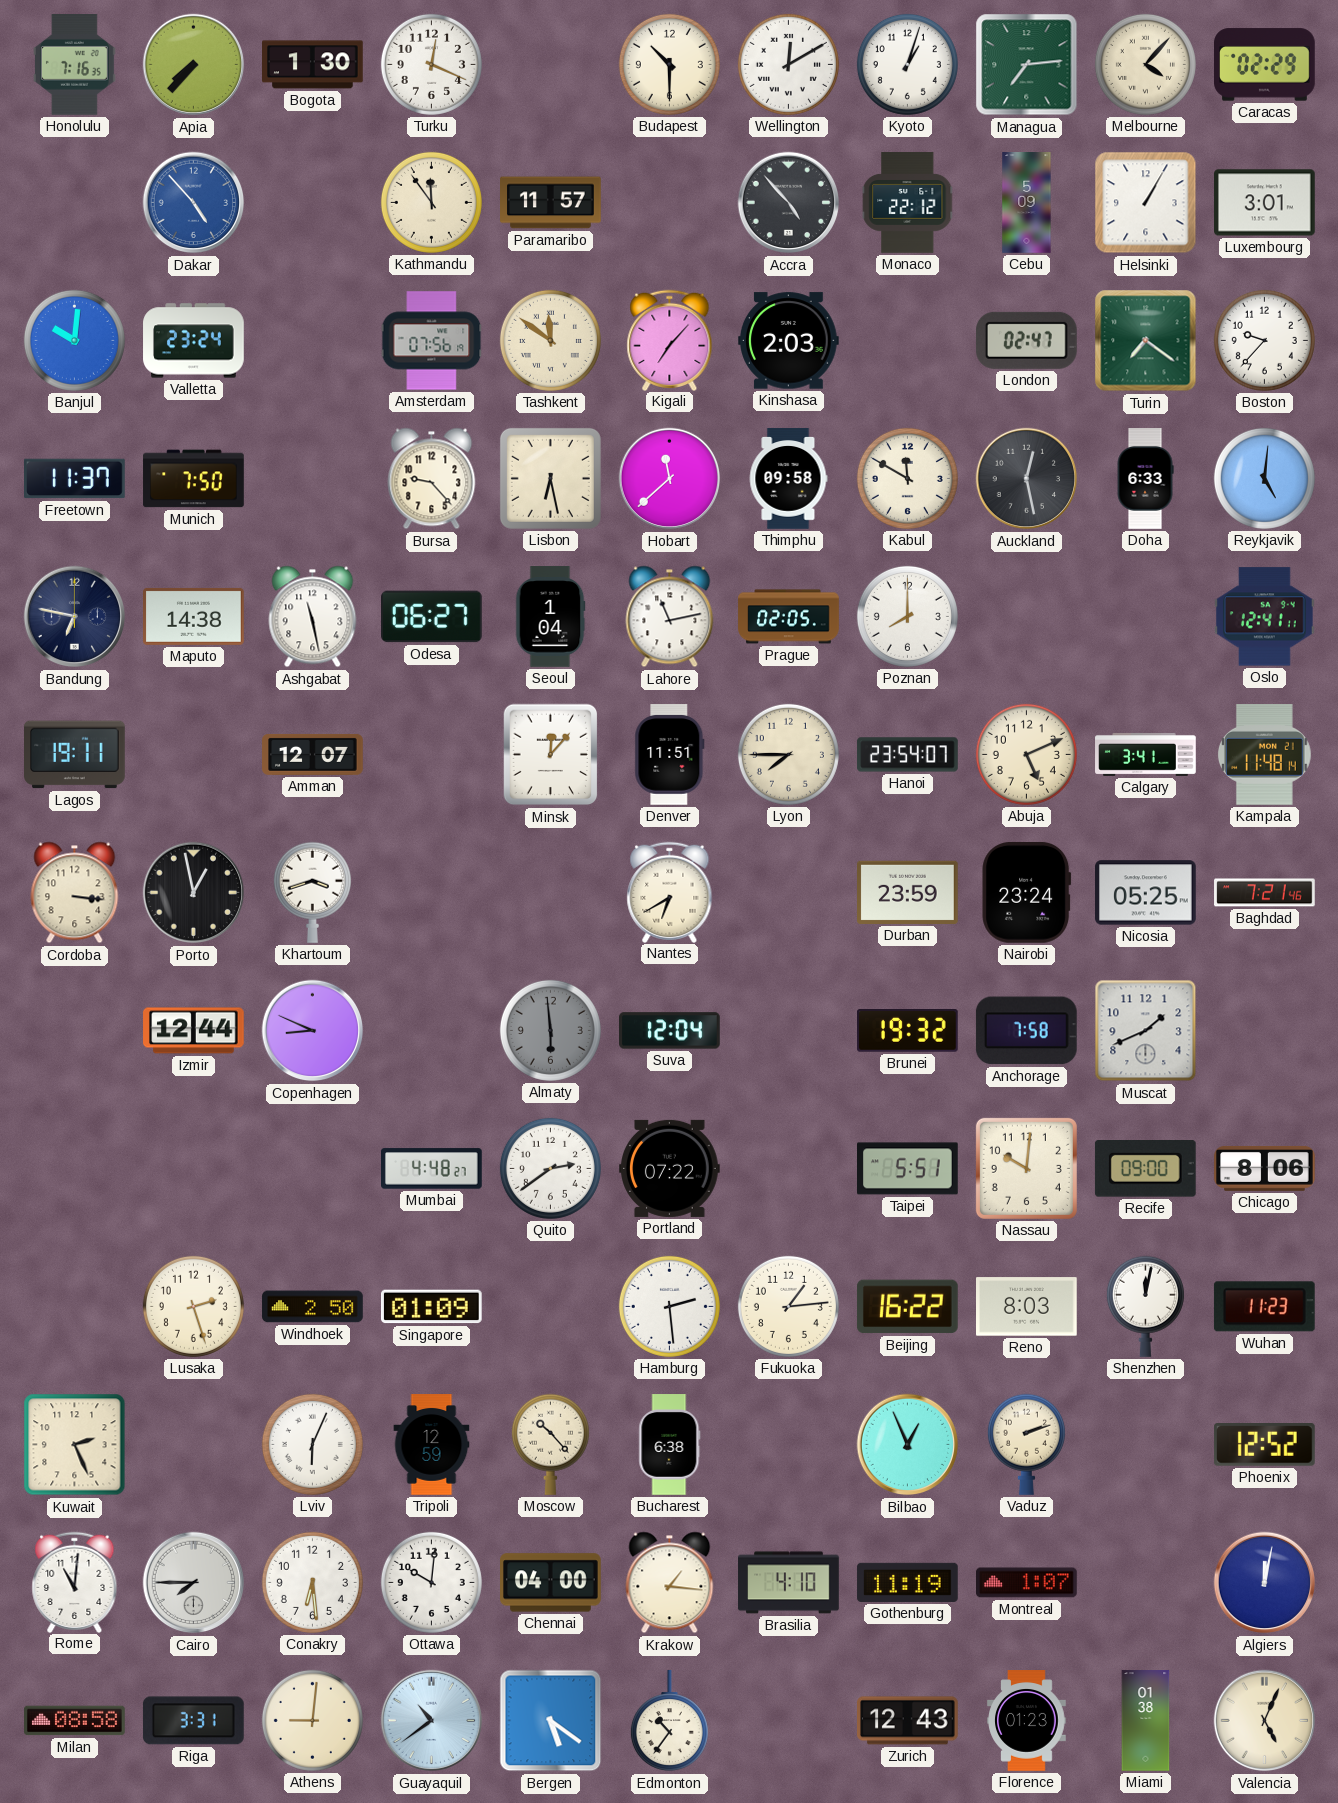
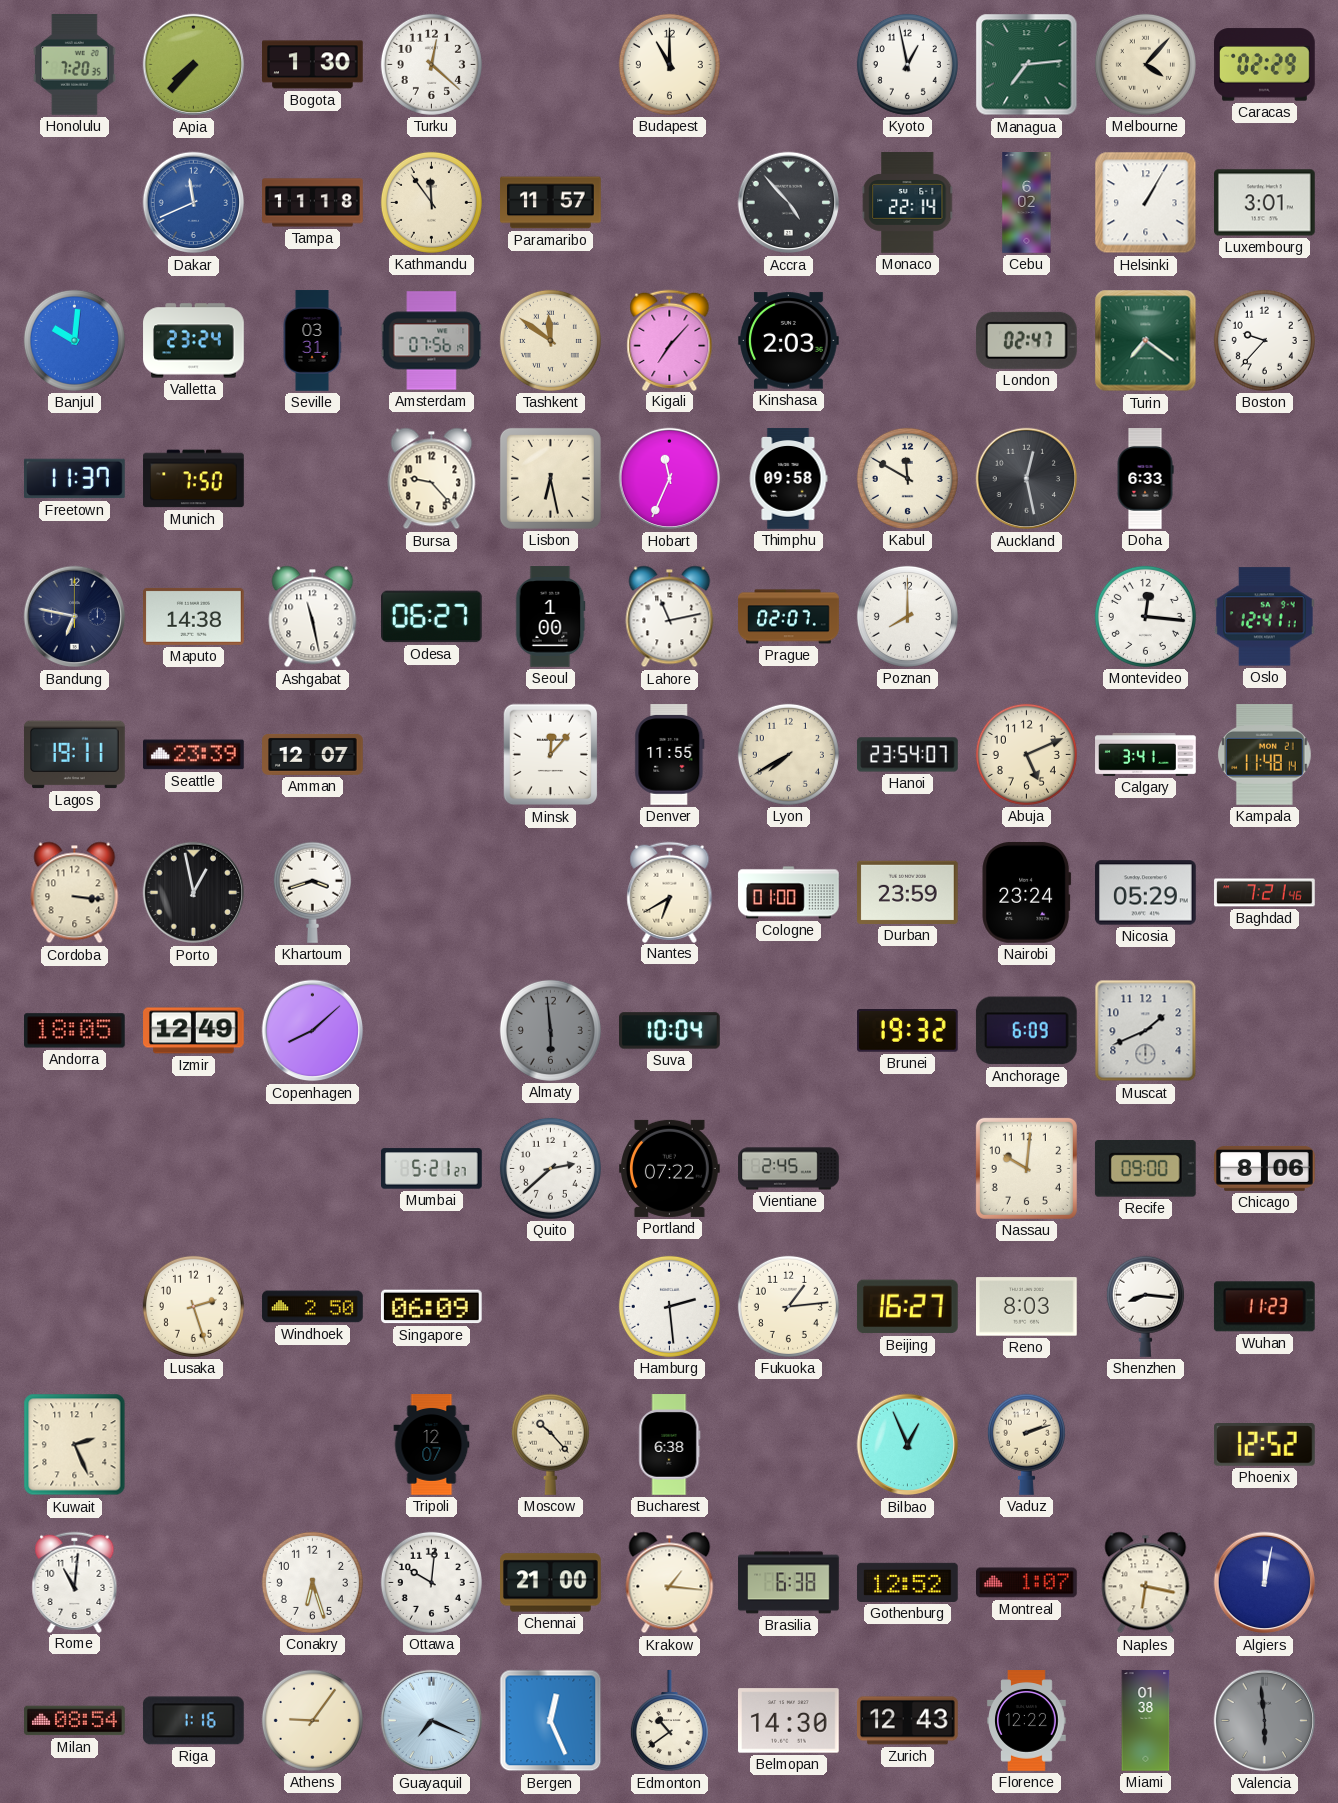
Honolulu: 7:16 -> 7:20
Turku: 12:19 -> 12:22
Budapest: 10:30 -> 11:00
Wellington: 12:10 -> none
Kyoto: 1:03 -> 12:58
Dakar: 4:53 -> 11:41
Tampa: none -> 11:18
Monaco: 22:12 -> 22:14
Cebu: 5:09 -> 6:02
Seville: none -> 03:31
Hobart: 11:38 -> 11:34
Reykjavik: 5:01 -> none
Seoul: 1:04 -> 1:00
Prague: 02:05 -> 02:07
Montevideo: none -> 12:16
Seattle: none -> 23:39
Denver: 11:51 -> 11:55
Lyon: 7:45 -> 7:40
Cologne: none -> 01:00
Nicosia: 05:25 -> 05:29
Andorra: none -> 18:05
Izmir: 12:44 -> 12:49
Copenhagen: 8:49 -> 8:08
Suva: 12:04 -> 10:04
Anchorage: 7:58 -> 6:09
Mumbai: 4:48 -> 5:21
Quito: 2:39 -> 2:38
Vientiane: none -> 2:45
Taipei: 5:51 -> none
Singapore: 01:09 -> 06:09
Beijing: 16:22 -> 16:27
Shenzhen: 12:02 -> 8:16
Lviv: 6:04 -> none
Tripoli: 12:59 -> 12:07
Cairo: 7:45 -> none
Conakry: 6:29 -> 6:27
Chennai: 04:00 -> 21:00
Brasilia: 4:10 -> 6:38
Gothenburg: 11:19 -> 12:52
Naples: none -> 6:17
Milan: 08:58 -> 08:54
Riga: 3:31 -> 1:16
Athens: 9:01 -> 9:06
Guayaquil: 10:39 -> 7:19
Bergen: 5:21 -> 12:26
Edmonton: 10:36 -> 10:39
Belmopan: none -> 14:30
Florence: 01:23 -> 12:22
Valencia: 5:04 -> 5:59
Valencia dial: cream -> grey
